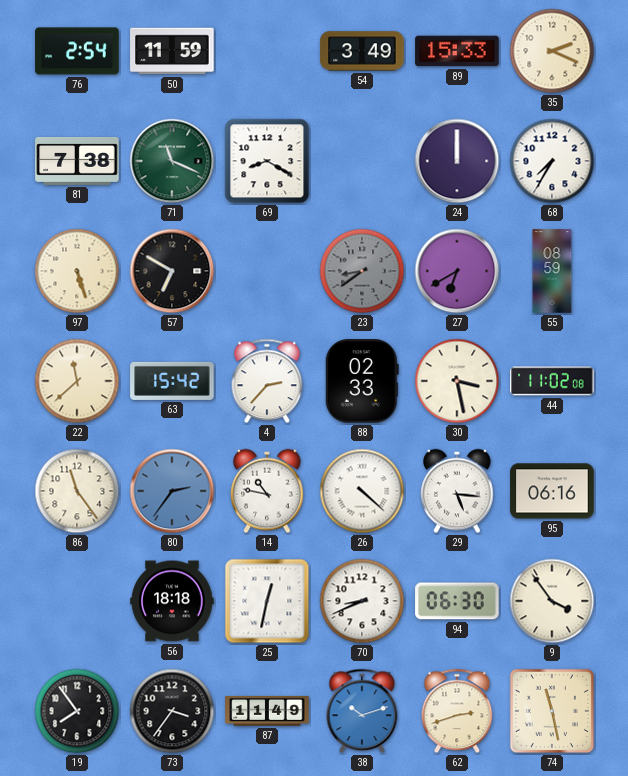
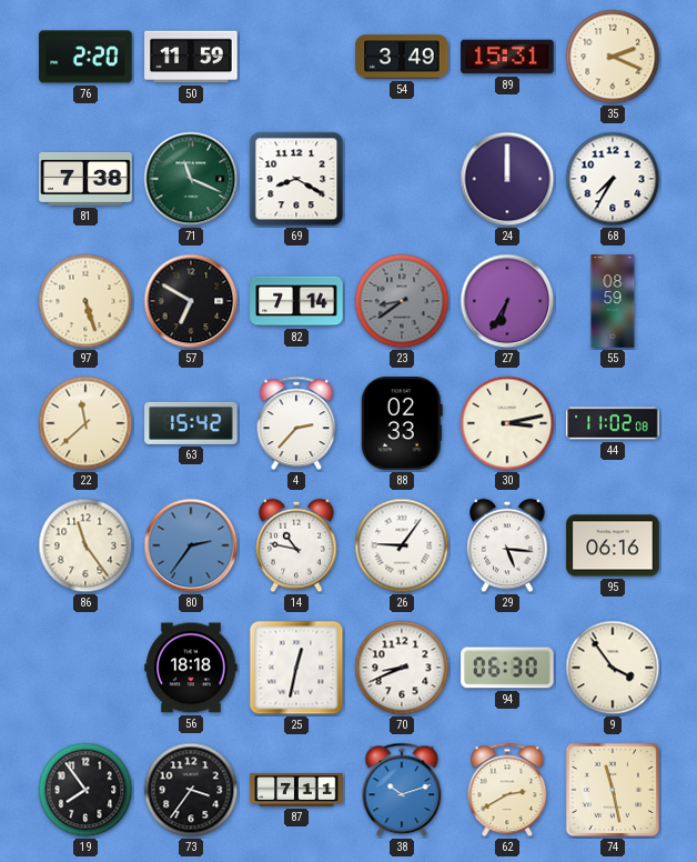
76: 2:54 -> 2:20
89: 15:33 -> 15:31
82: none -> 7:14
27: 6:40 -> 6:35
30: 3:28 -> 3:13
26: 4:22 -> 9:06
87: 11:49 -> 7:11
62: 2:42 -> 2:40
